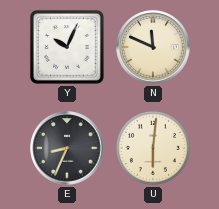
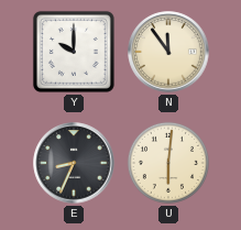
Y: 10:04 -> 10:00
N: 11:49 -> 11:54
